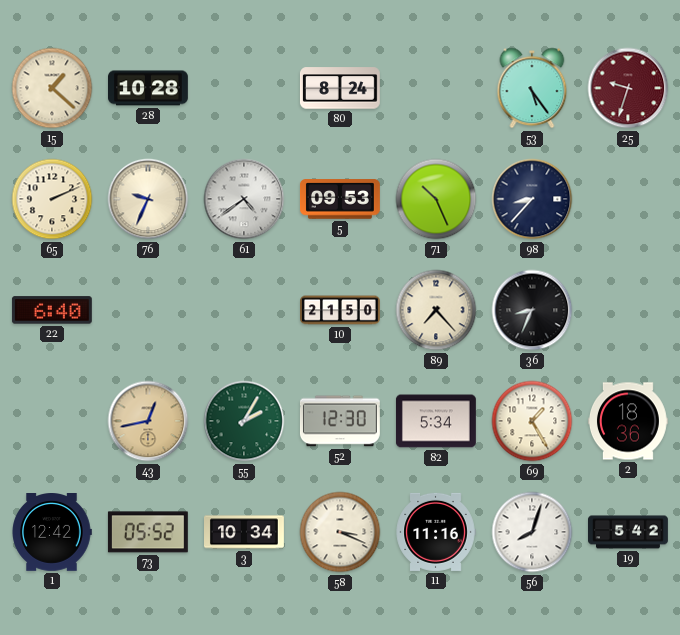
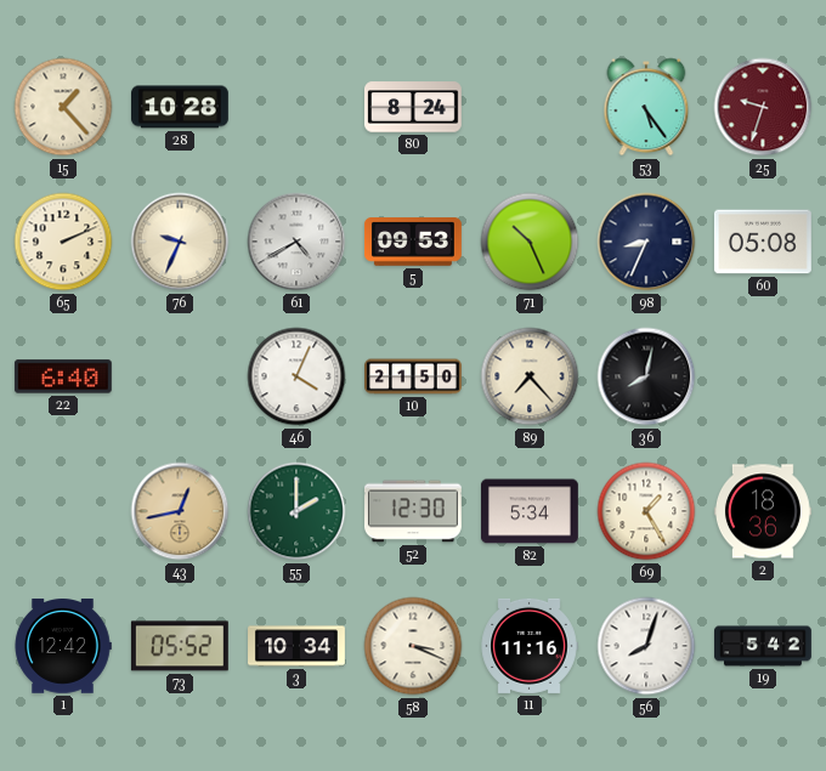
15: 1:22 -> 1:23
61: 4:39 -> 4:40
98: 8:37 -> 8:34
60: none -> 05:08
46: none -> 4:04
36: 8:34 -> 8:02
55: 2:05 -> 2:00
